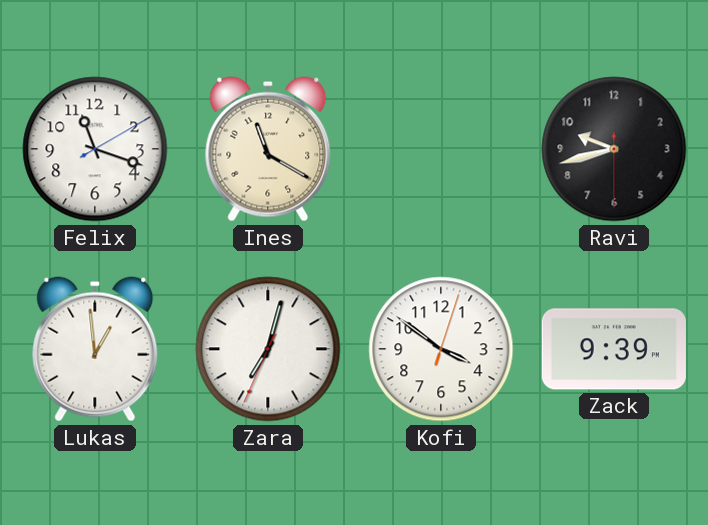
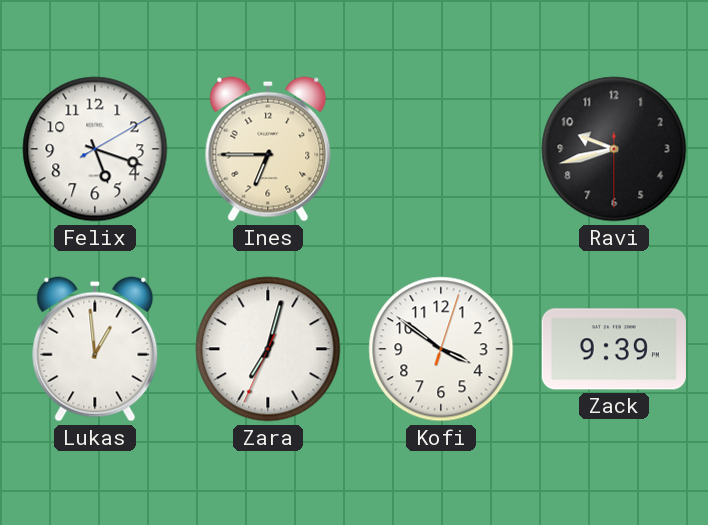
Felix: 11:18 -> 5:18
Ines: 11:20 -> 6:45
